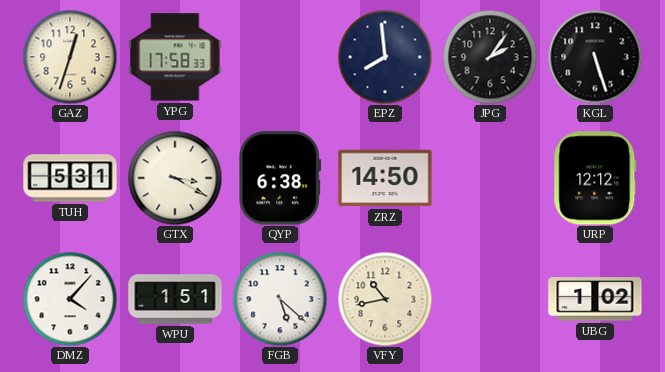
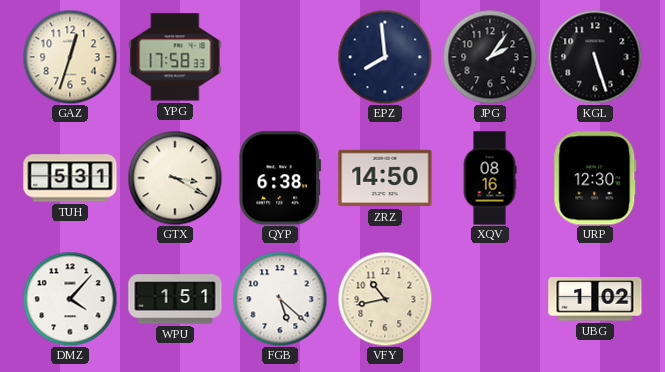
XQV: none -> 08:16
URP: 12:12 -> 12:30
